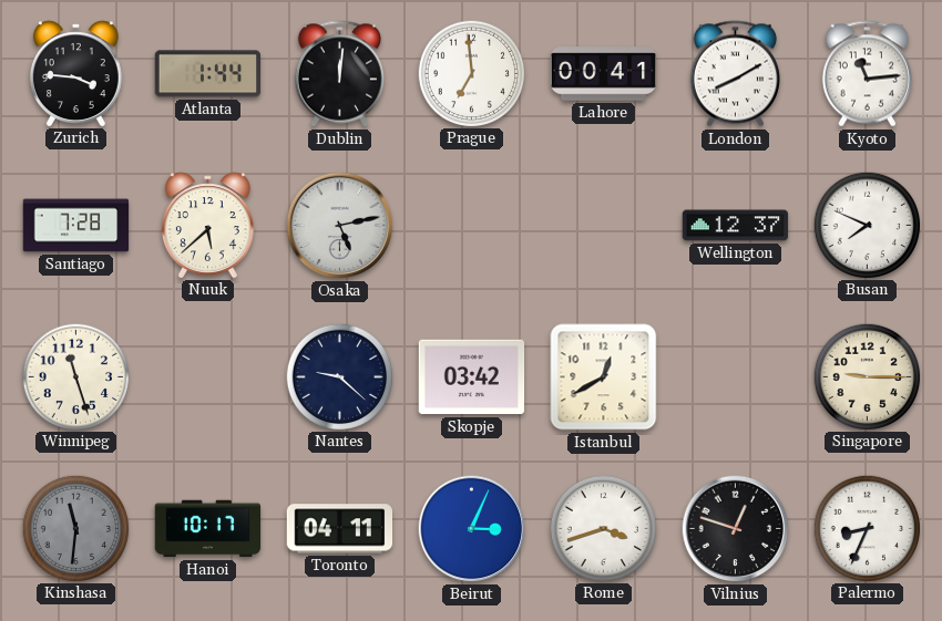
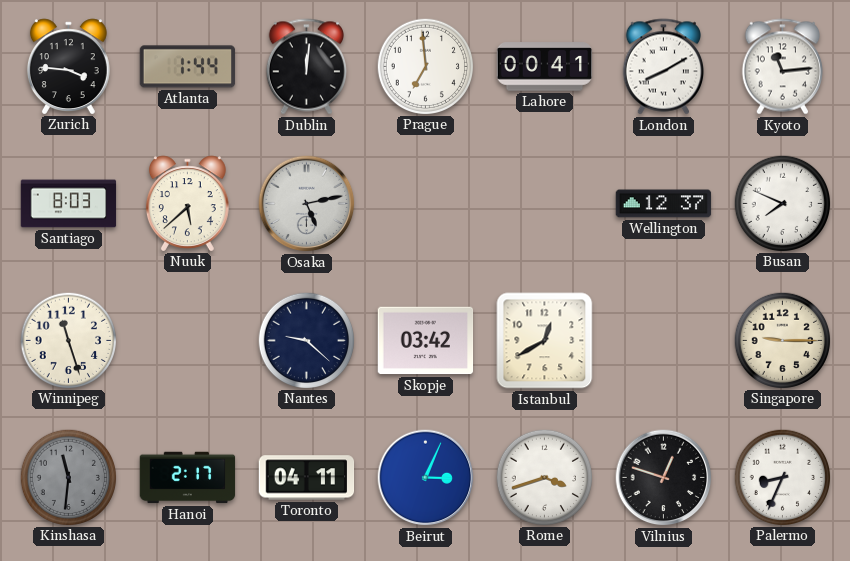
Santiago: 7:28 -> 8:03
Hanoi: 10:17 -> 2:17
